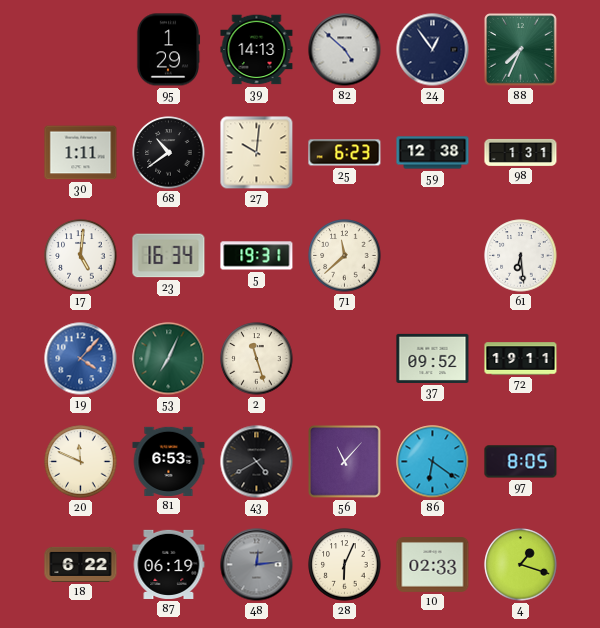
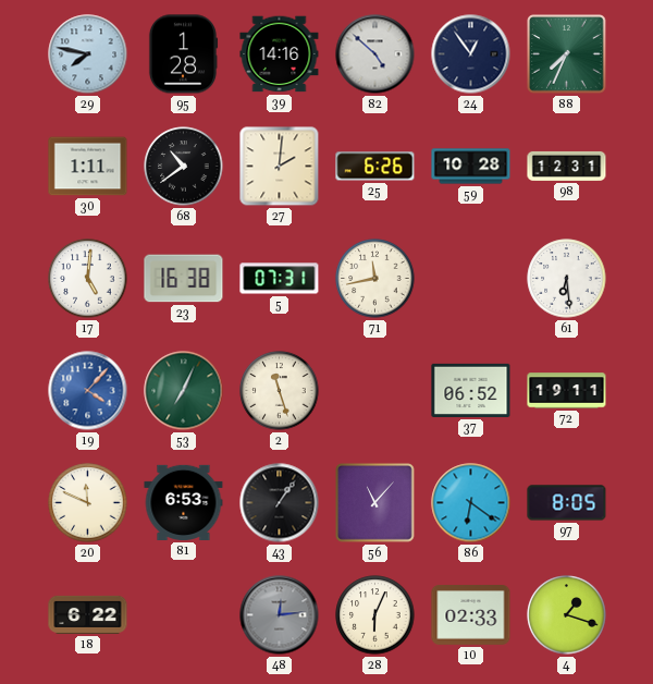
29: none -> 7:47
95: 1:29 -> 1:28
39: 14:13 -> 14:16
27: 10:01 -> 2:01
25: 6:23 -> 6:26
59: 12:38 -> 10:28
98: 1:31 -> 12:31
23: 16:34 -> 16:38
5: 19:31 -> 07:31
71: 11:38 -> 11:43
37: 09:52 -> 06:52
43: 4:40 -> 1:06
87: 06:19 -> none
